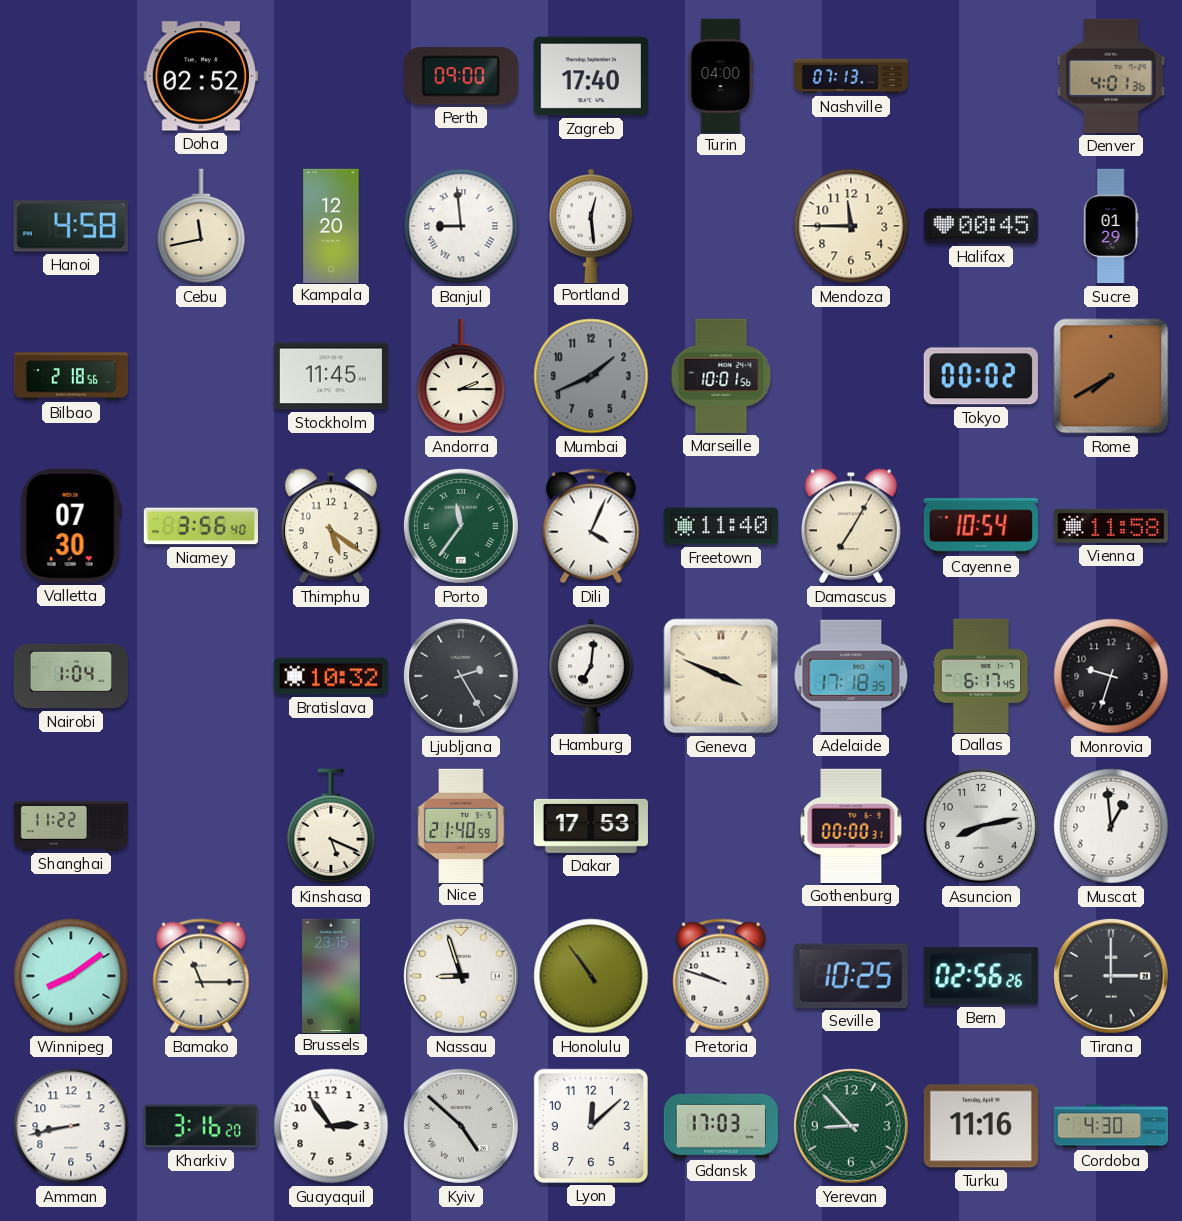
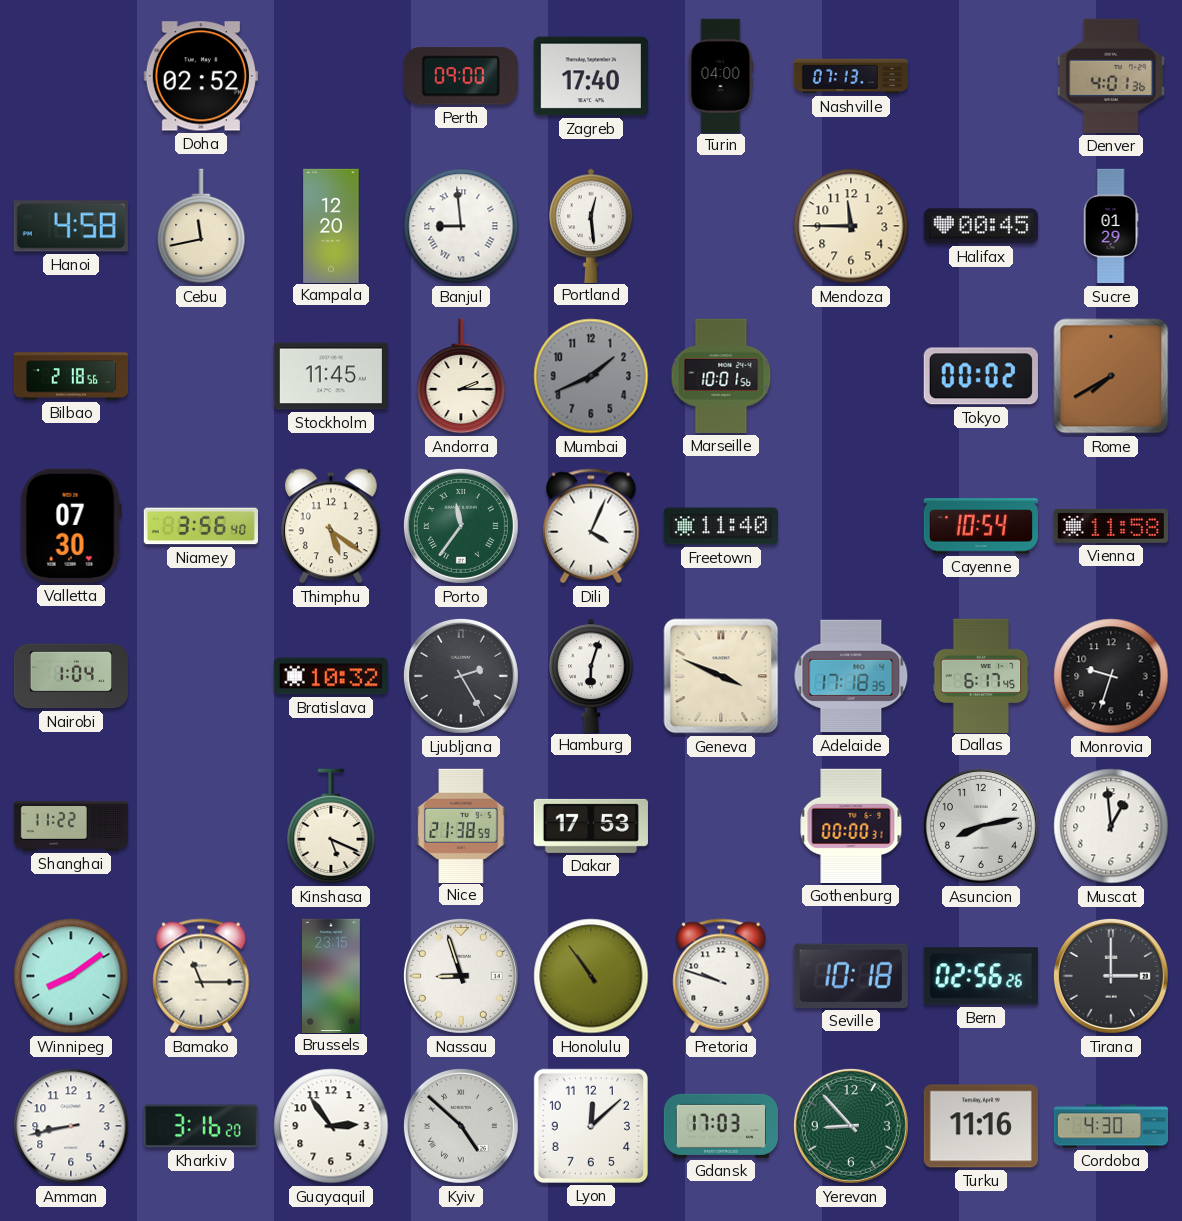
Damascus: 7:05 -> none
Hamburg: 7:01 -> 6:03
Nice: 21:40 -> 21:38
Seville: 10:25 -> 10:18
